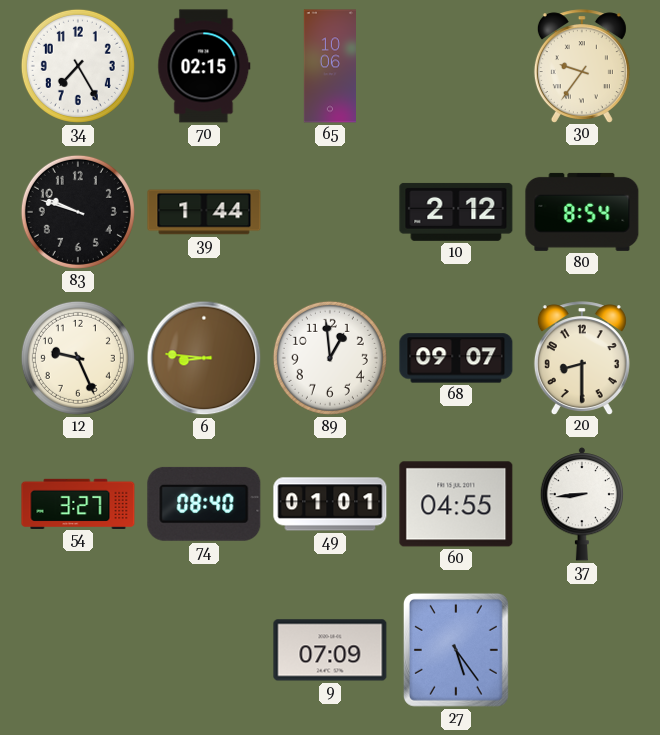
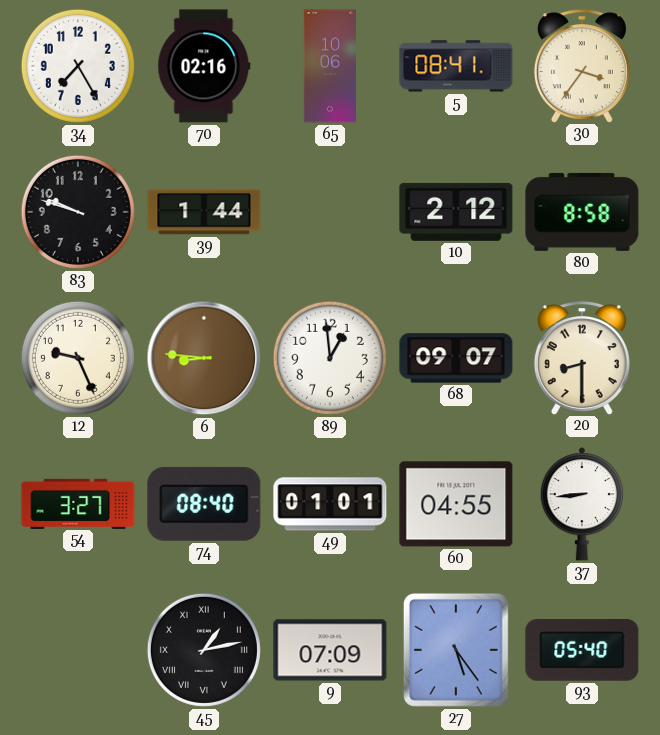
70: 02:15 -> 02:16
5: none -> 08:41
30: 9:36 -> 3:36
80: 8:54 -> 8:58
45: none -> 1:13
93: none -> 05:40
